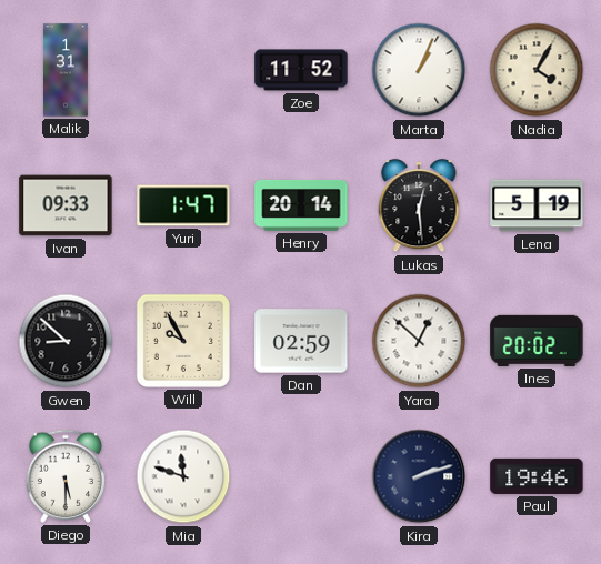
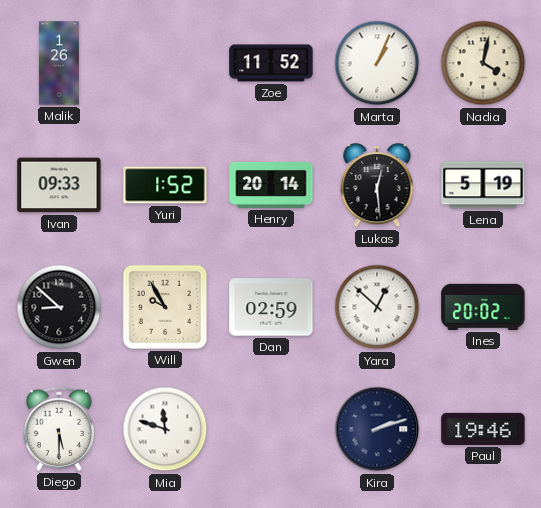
Malik: 1:31 -> 1:26
Nadia: 4:05 -> 4:02
Yuri: 1:47 -> 1:52
